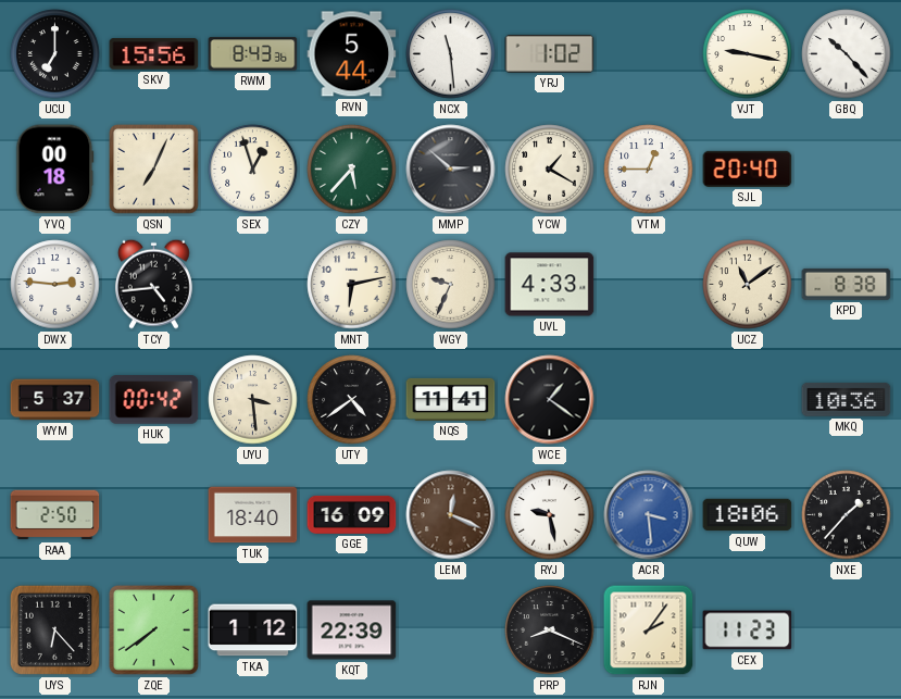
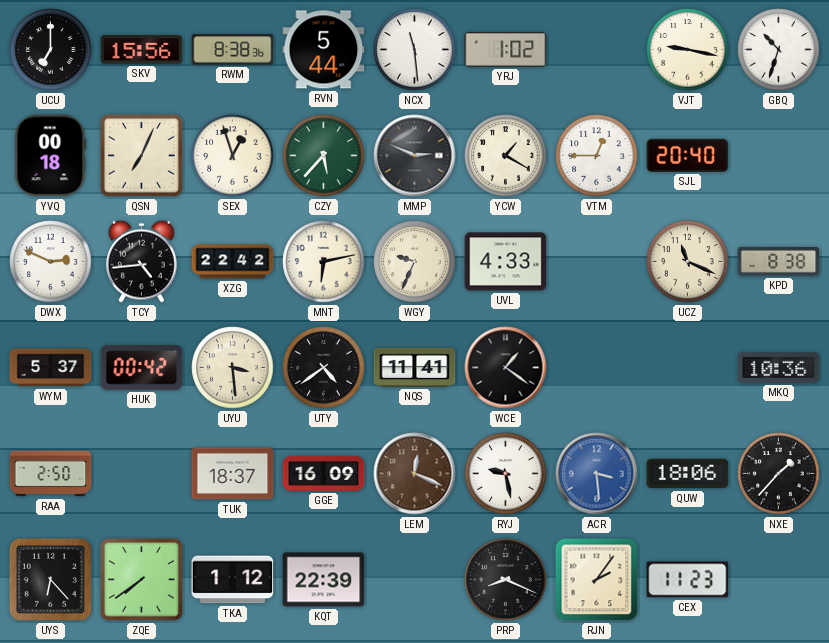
RWM: 8:43 -> 8:38
GBQ: 10:23 -> 10:33
MMP: 2:52 -> 2:49
DWX: 2:46 -> 2:49
XZG: none -> 22:42
UCZ: 11:09 -> 11:19
TUK: 18:40 -> 18:37
